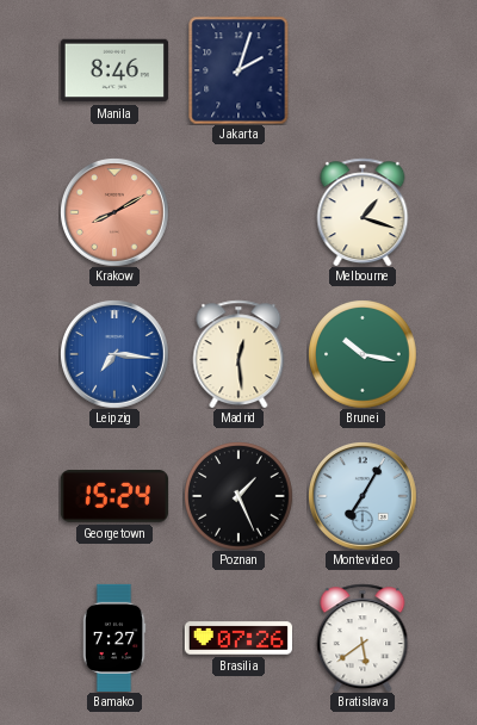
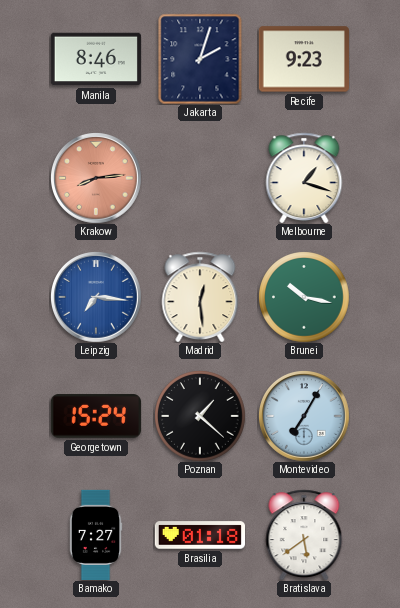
Recife: none -> 9:23
Krakow: 8:10 -> 8:14
Poznan: 1:26 -> 1:22
Brasilia: 07:26 -> 01:18
